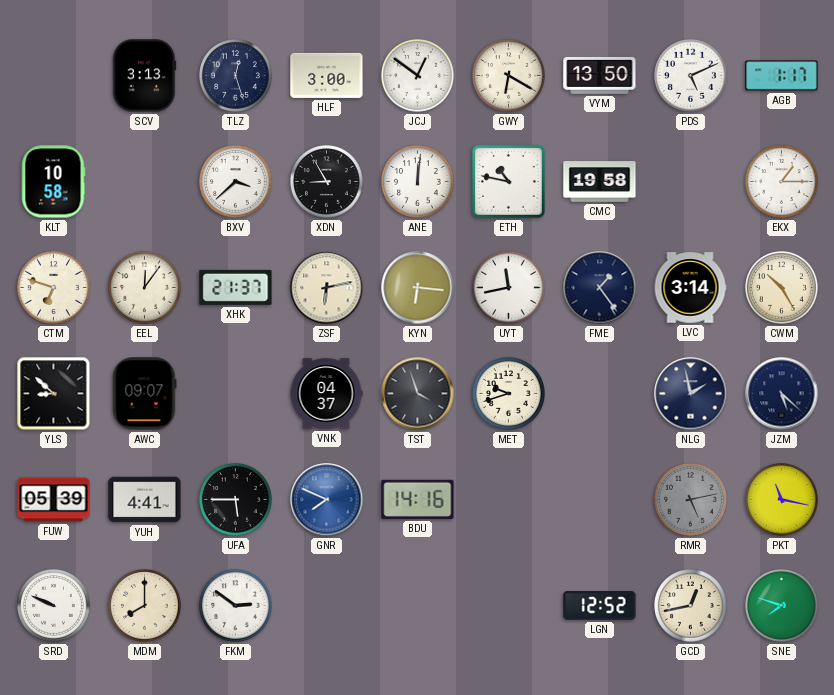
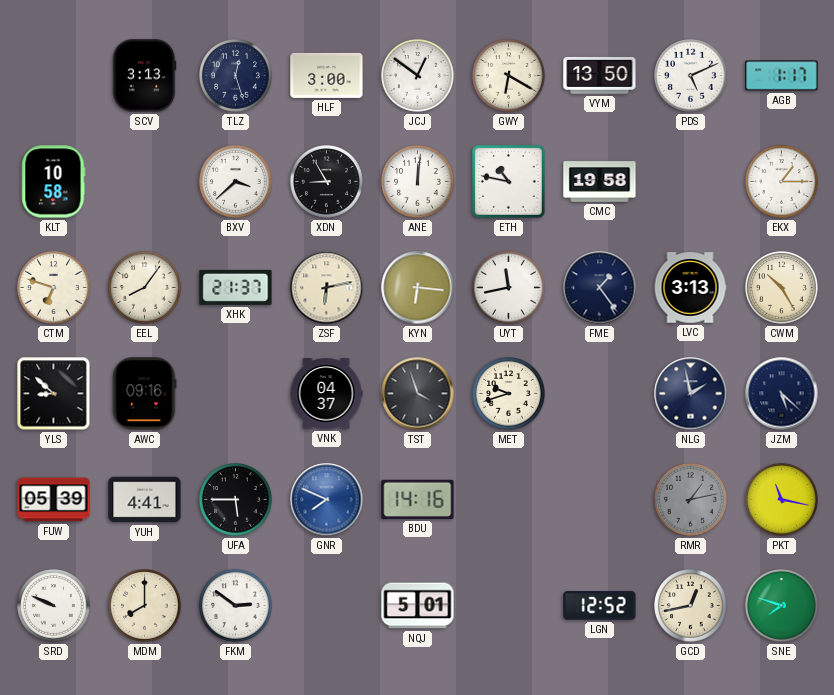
EEL: 12:06 -> 8:06
LVC: 3:14 -> 3:13
AWC: 09:07 -> 09:16
RMR: 5:13 -> 1:13
NQJ: none -> 5:01
